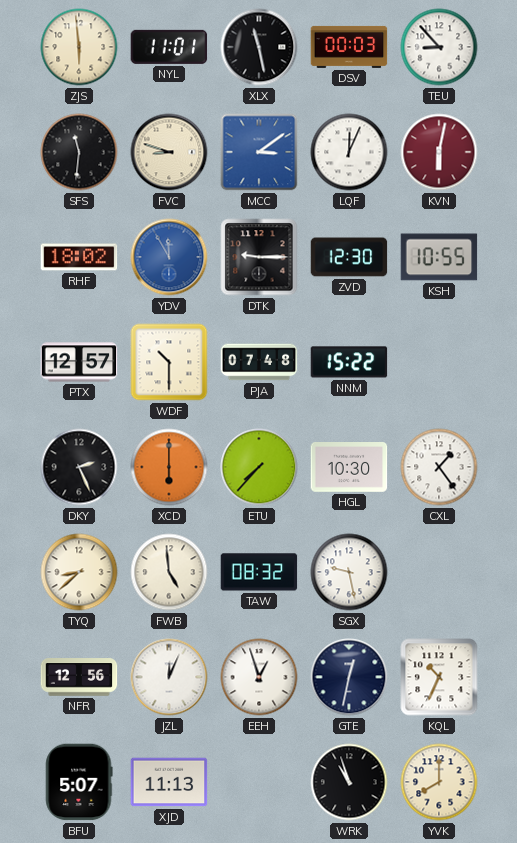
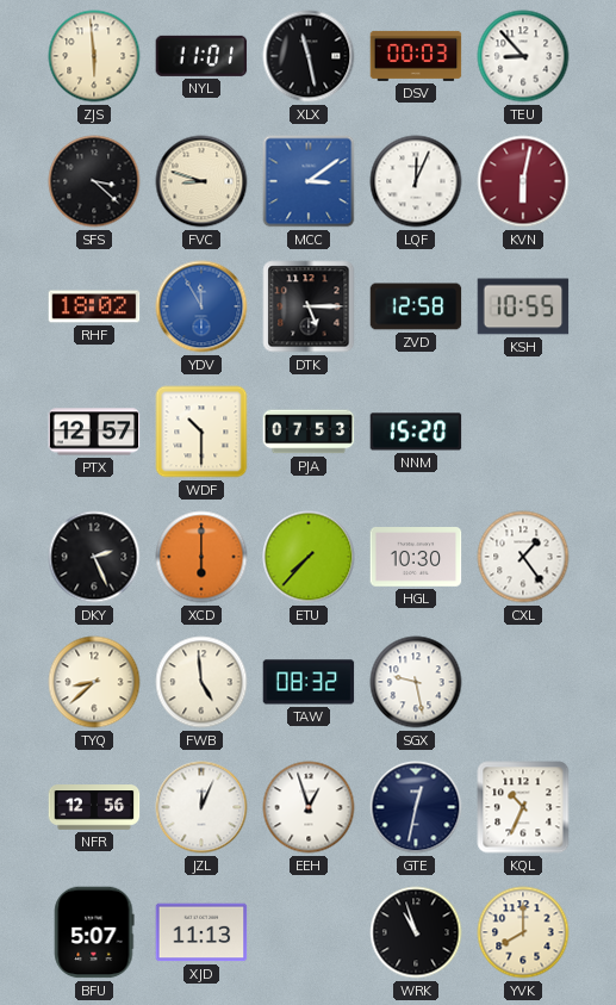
SFS: 11:31 -> 3:22
DTK: 9:15 -> 5:15
ZVD: 12:30 -> 12:58
PJA: 07:48 -> 07:53
NNM: 15:22 -> 15:20
